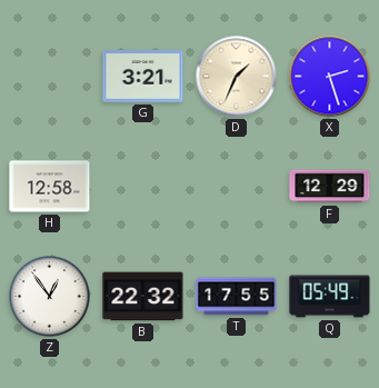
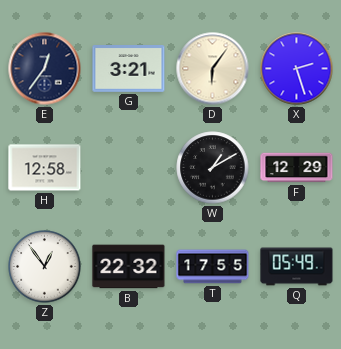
E: none -> 12:36
D: 1:34 -> 6:06
W: none -> 1:10
